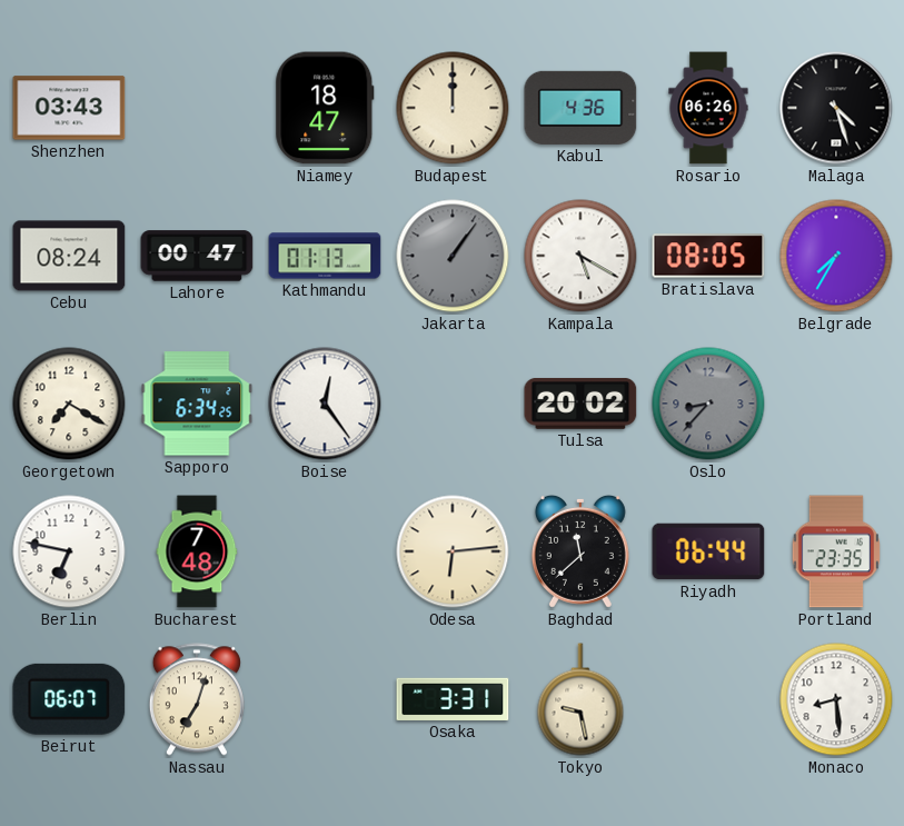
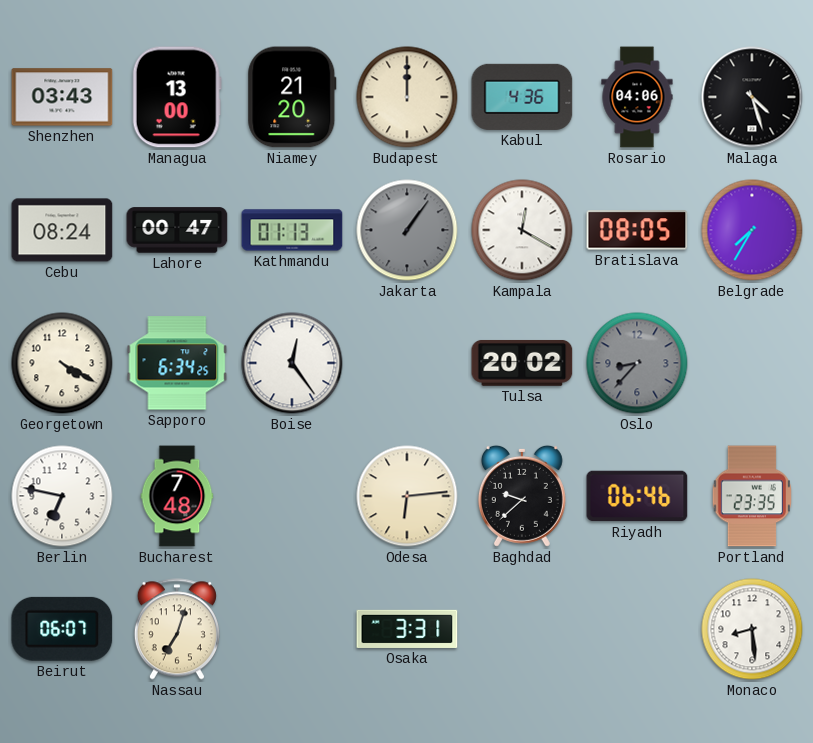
Managua: none -> 13:00
Niamey: 18:47 -> 21:20
Rosario: 06:26 -> 04:06
Kampala: 5:20 -> 12:20
Georgetown: 7:20 -> 4:20
Baghdad: 11:38 -> 9:38
Riyadh: 06:44 -> 06:46
Tokyo: 9:28 -> none
